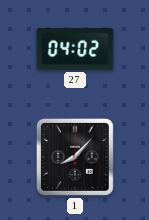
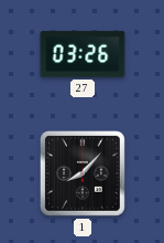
27: 04:02 -> 03:26
